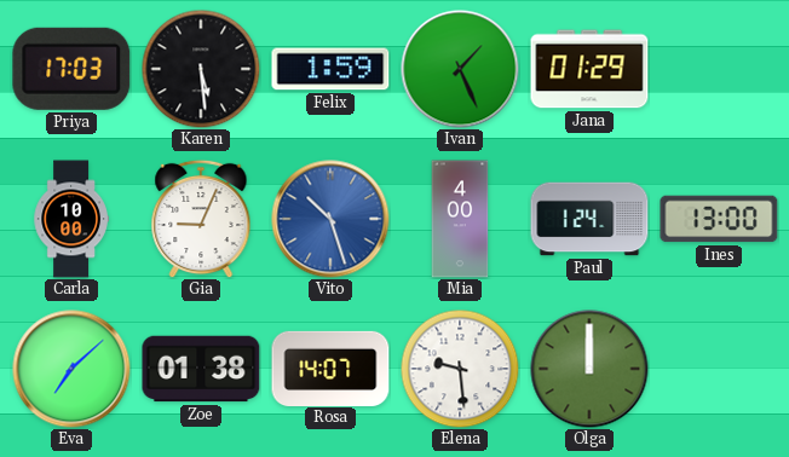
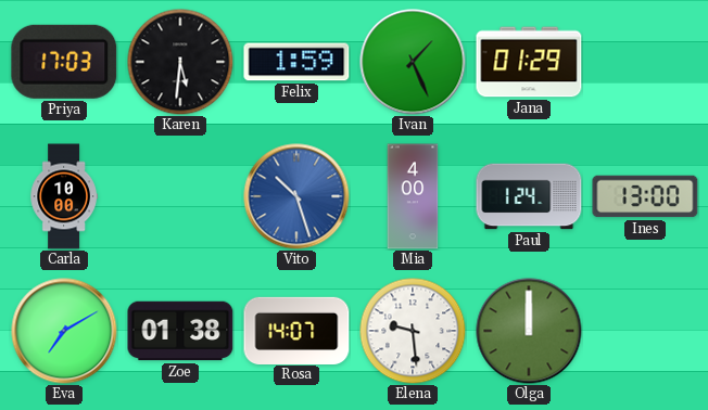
Karen: 5:29 -> 5:31
Gia: 9:04 -> none
Eva: 7:08 -> 7:10
